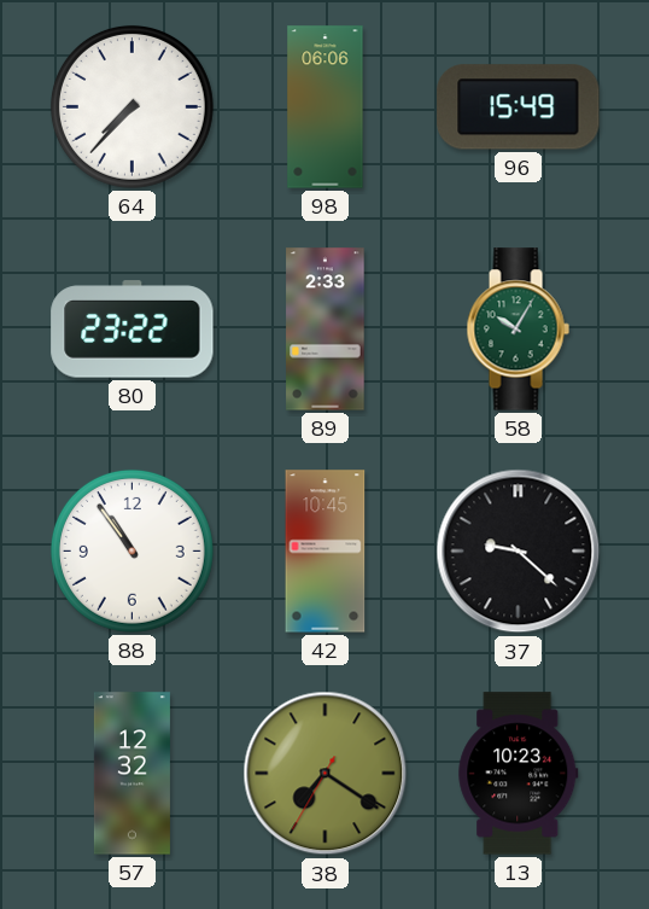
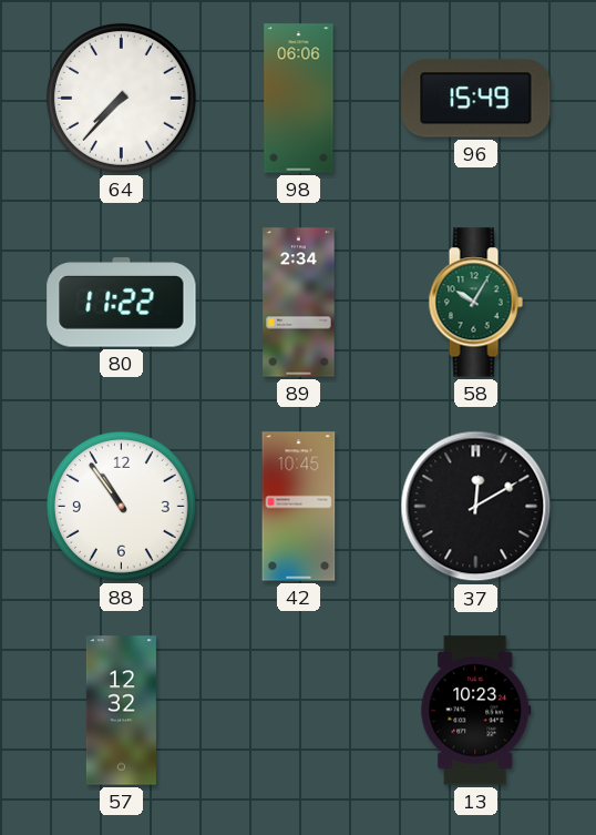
80: 23:22 -> 11:22
89: 2:33 -> 2:34
37: 9:22 -> 12:10
38: 7:20 -> none
